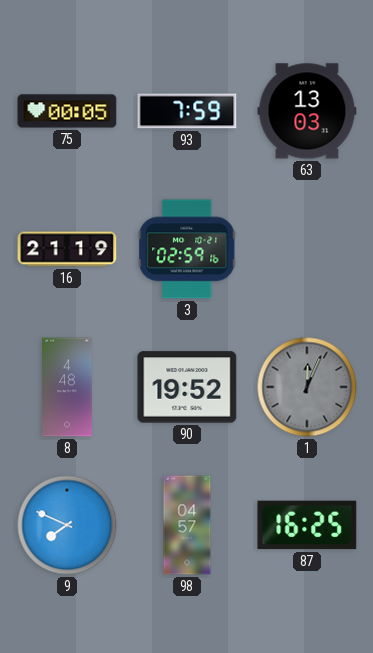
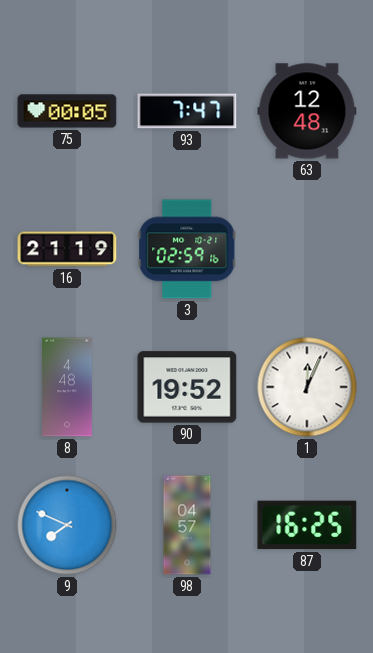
93: 7:59 -> 7:47
63: 13:03 -> 12:48
1 dial: grey -> white
